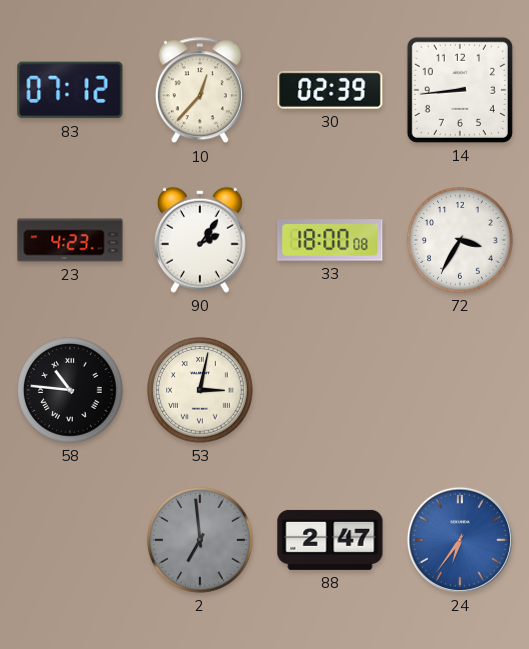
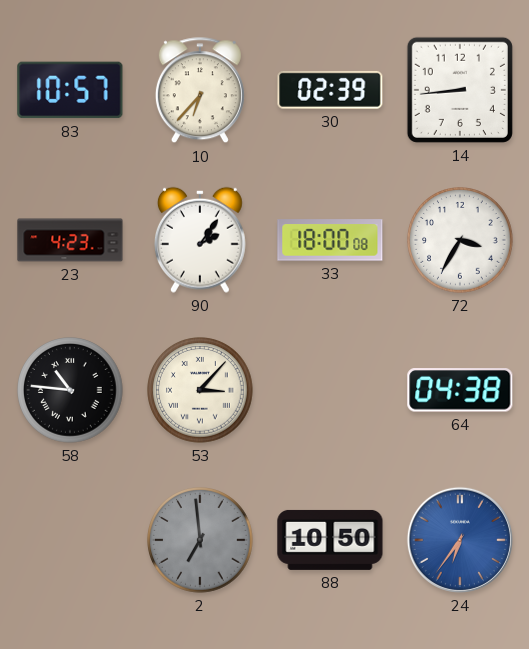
83: 07:12 -> 10:57
10: 12:37 -> 6:37
53: 3:02 -> 3:07
64: none -> 04:38
88: 2:47 -> 10:50
